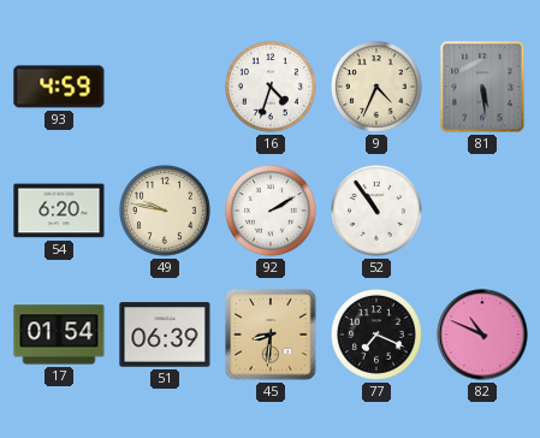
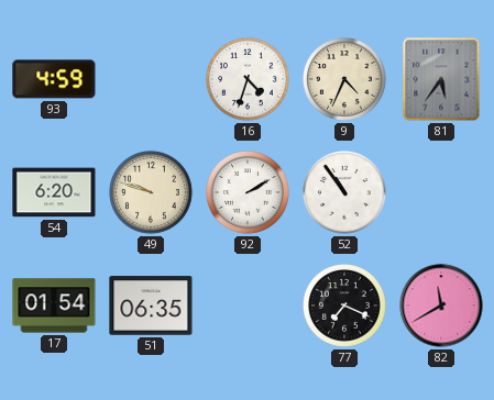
81: 5:29 -> 5:36
49: 9:47 -> 9:48
51: 06:39 -> 06:35
45: 8:31 -> none
82: 10:49 -> 11:40
